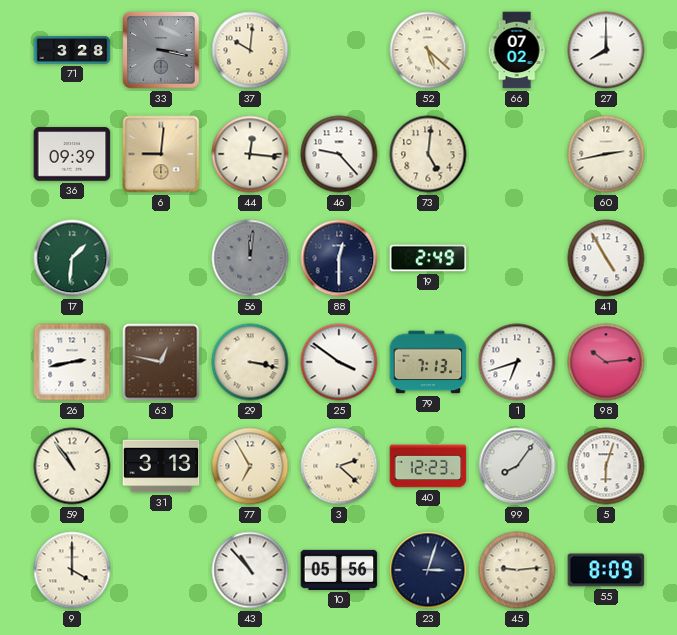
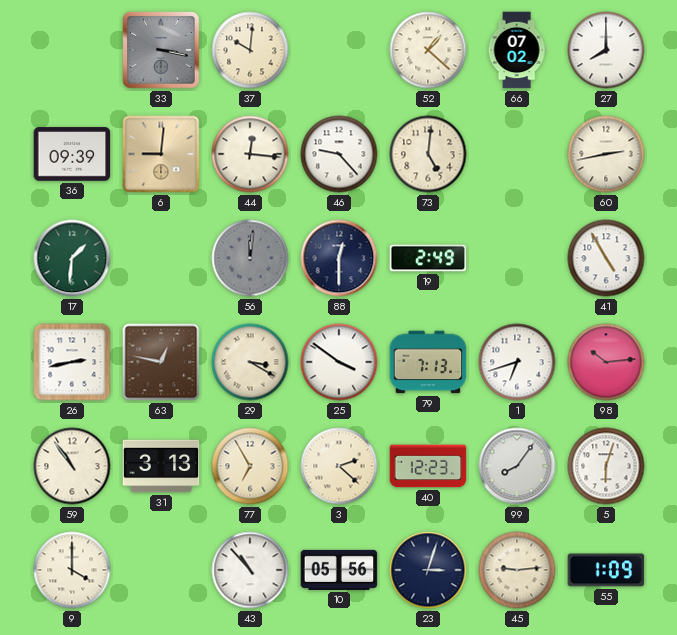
71: 3:28 -> none
52: 5:22 -> 1:22
29: 3:17 -> 3:20
55: 8:09 -> 1:09
